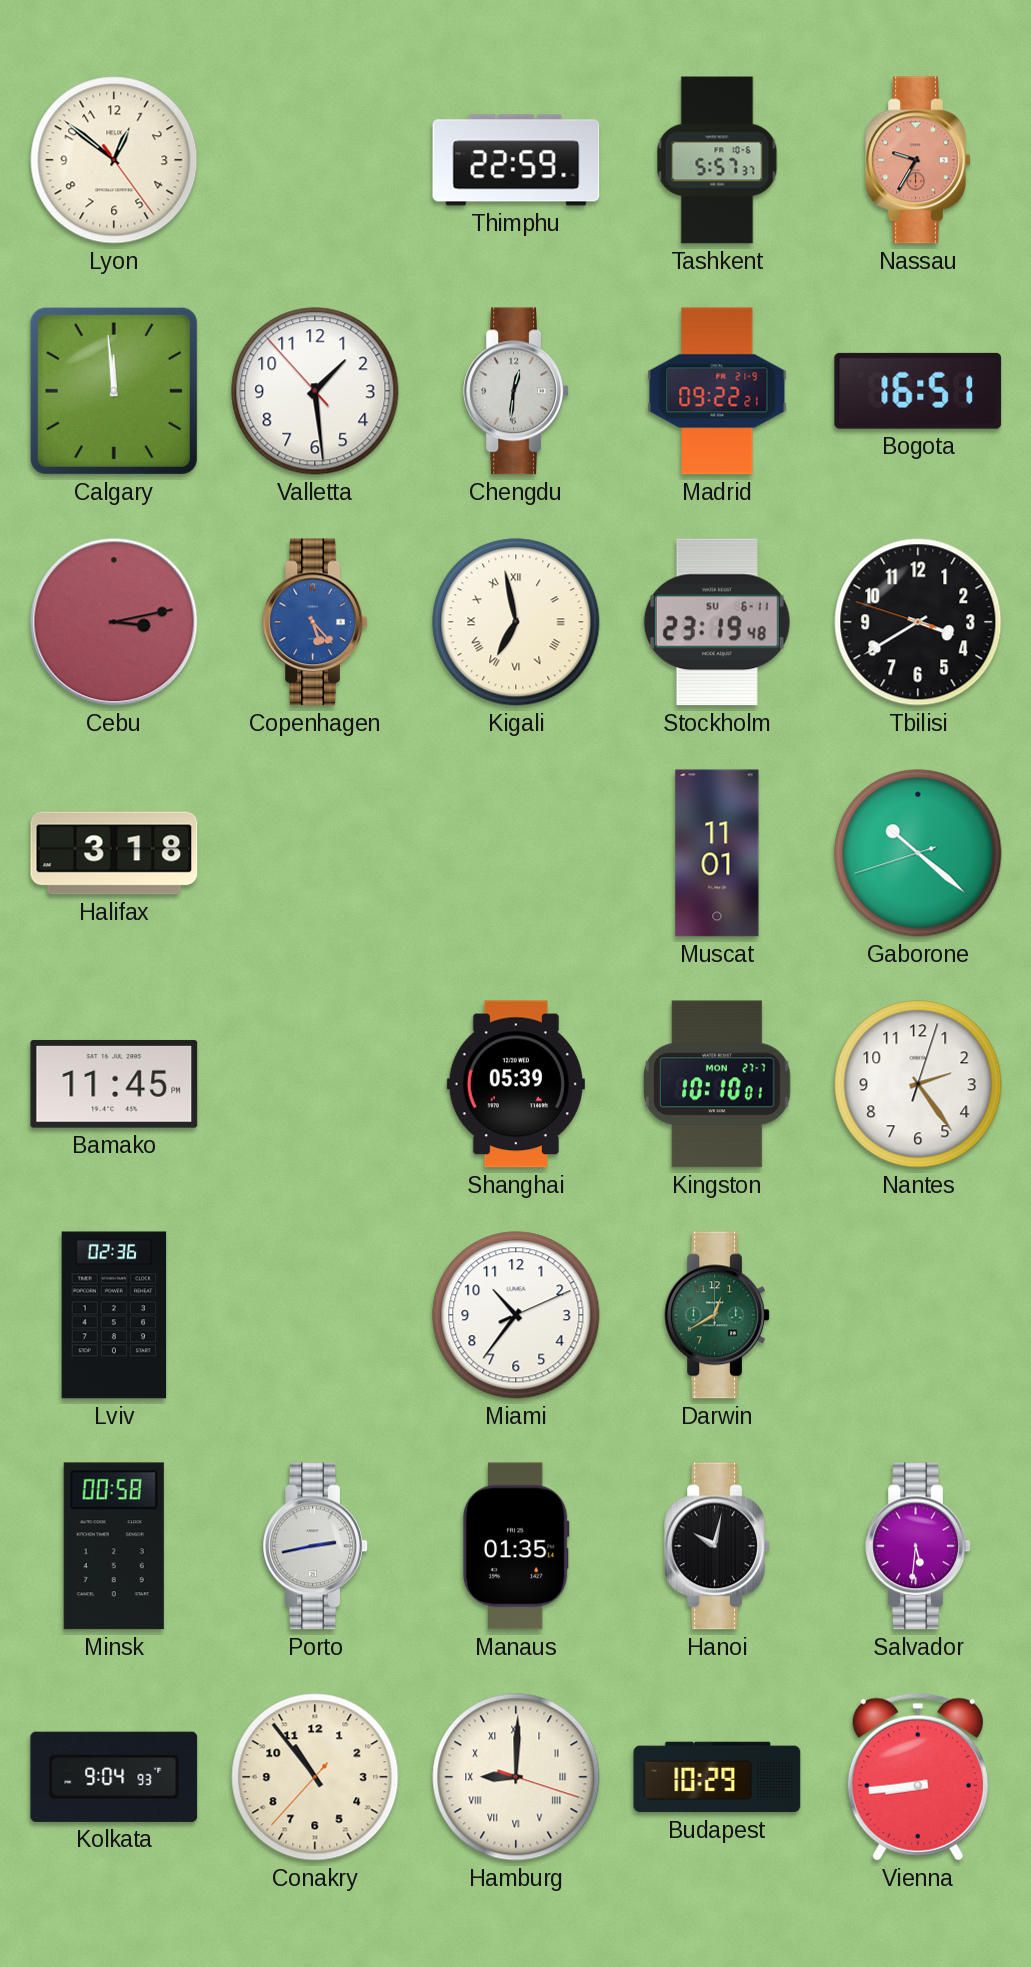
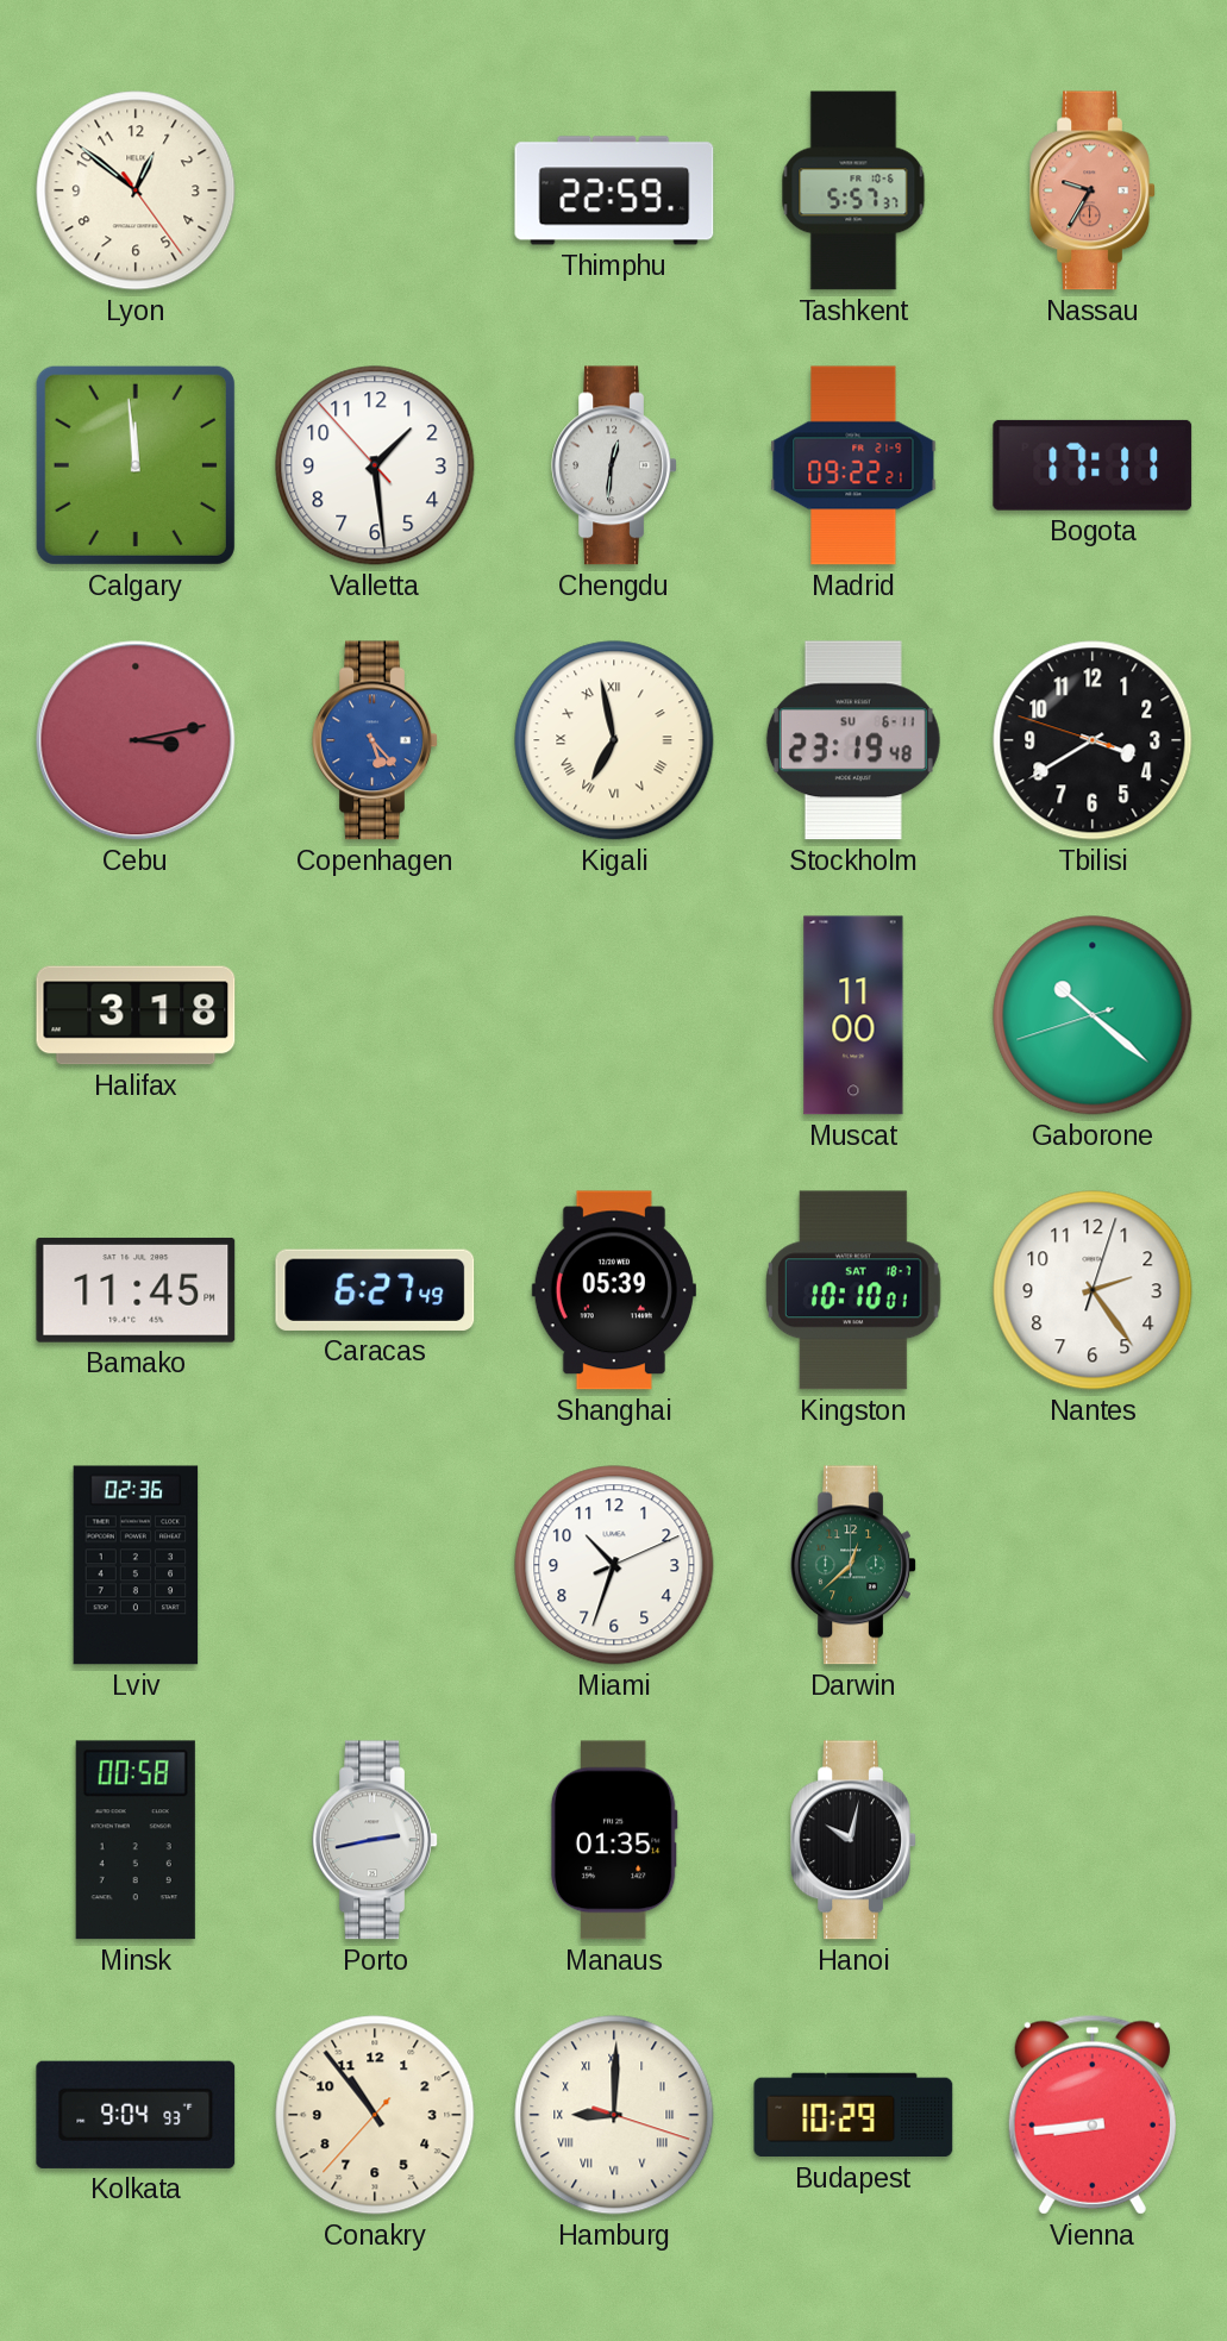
Bogota: 16:51 -> 17:11
Muscat: 11:01 -> 11:00
Caracas: none -> 6:27
Kingston date: MON 27-7 -> SAT 18-7
Miami: 10:36 -> 10:33
Darwin: 12:40 -> 12:38
Salvador: 5:31 -> none
